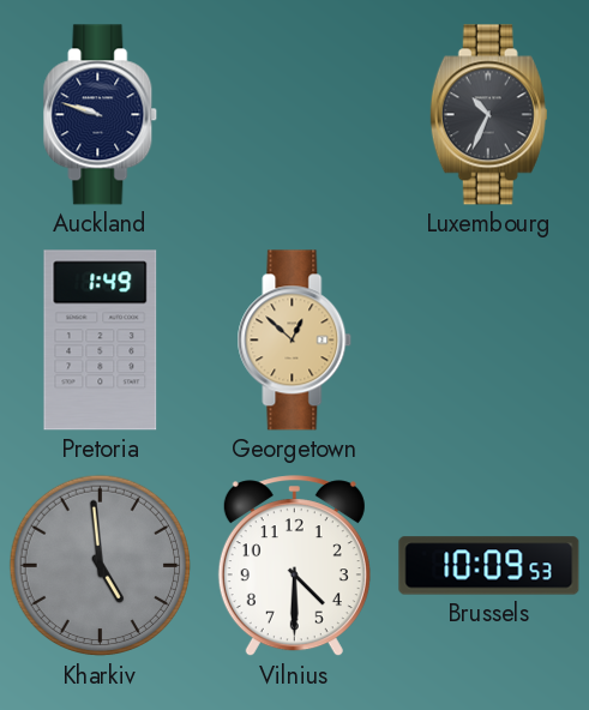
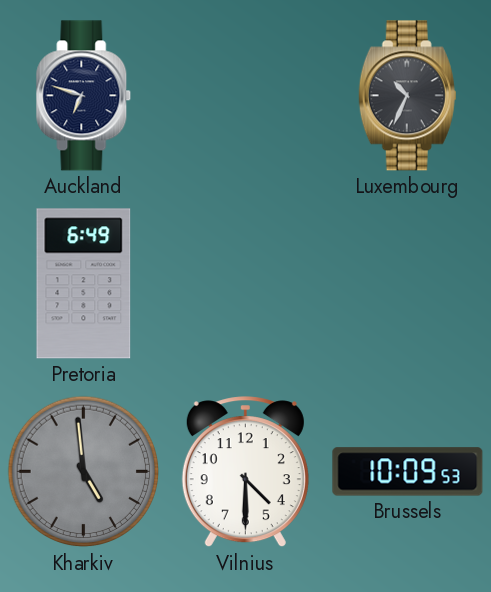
Auckland: 9:48 -> 6:48
Pretoria: 1:49 -> 6:49
Georgetown: 12:52 -> none
